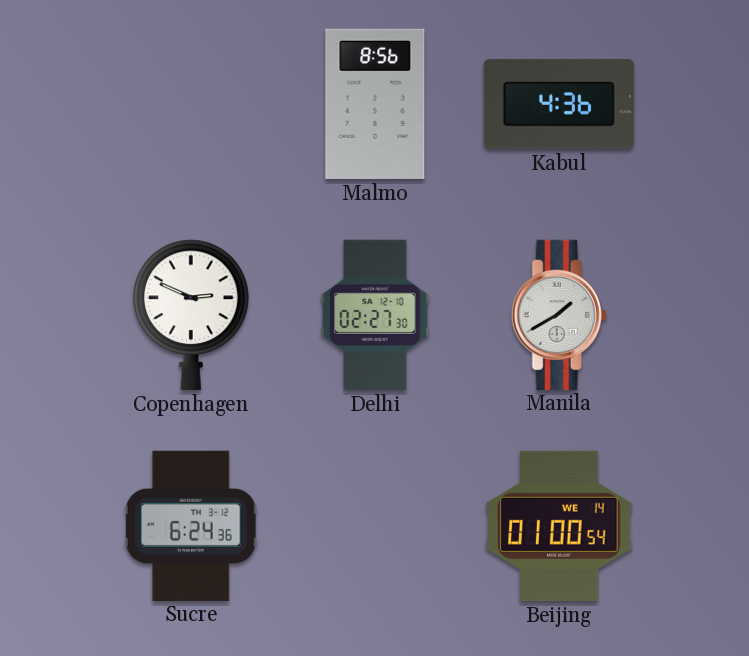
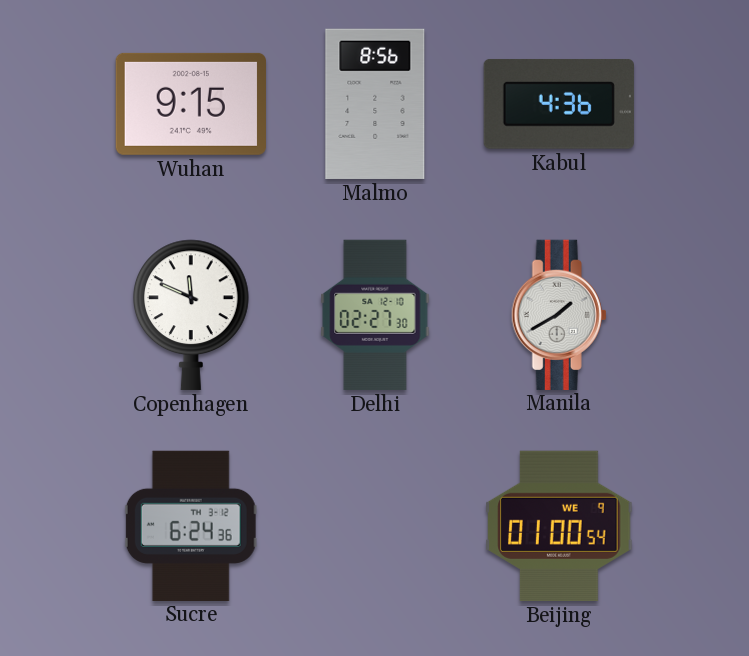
Wuhan: none -> 9:15
Copenhagen: 2:49 -> 11:49
Beijing date: WE 14 -> WE 9
